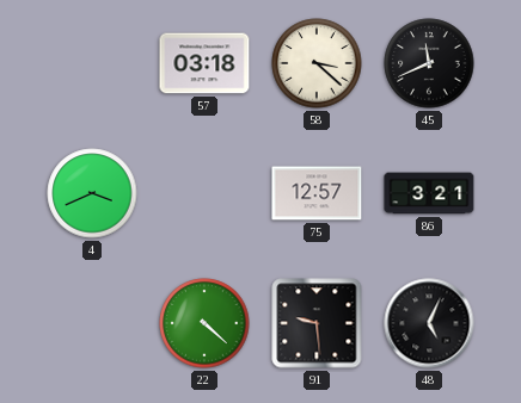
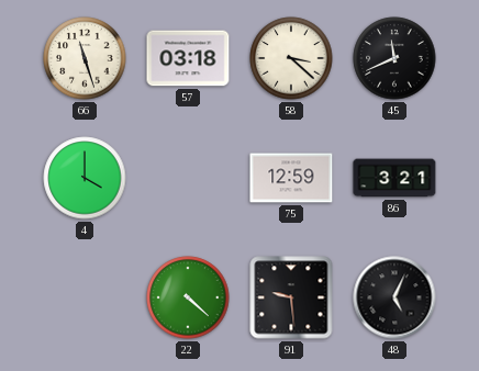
66: none -> 11:27
4: 3:41 -> 4:00
75: 12:57 -> 12:59
